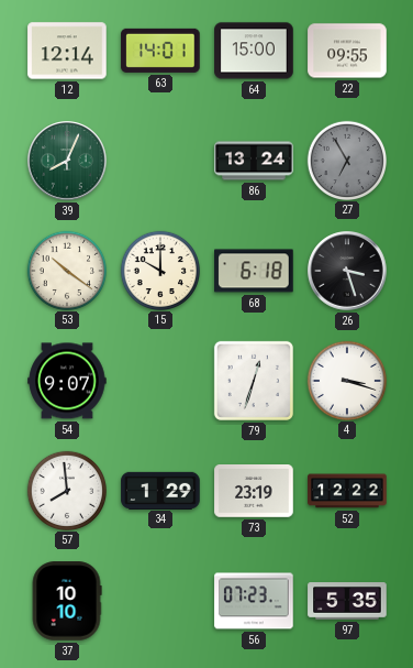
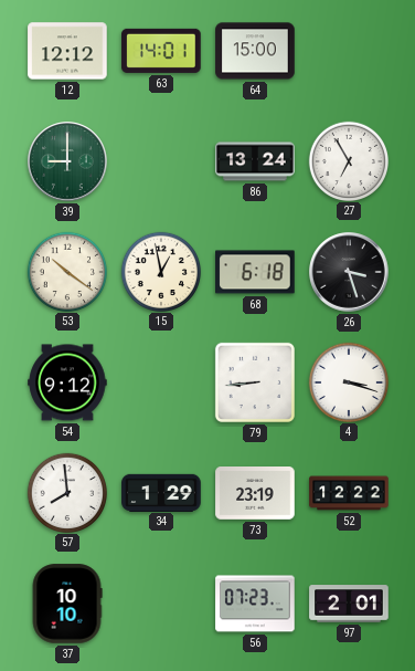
12: 12:14 -> 12:12
22: 09:55 -> none
39: 8:04 -> 9:00
27 dial: grey -> white
15: 10:00 -> 12:58
54: 9:07 -> 9:12
79: 12:33 -> 8:44
97: 5:35 -> 2:01
